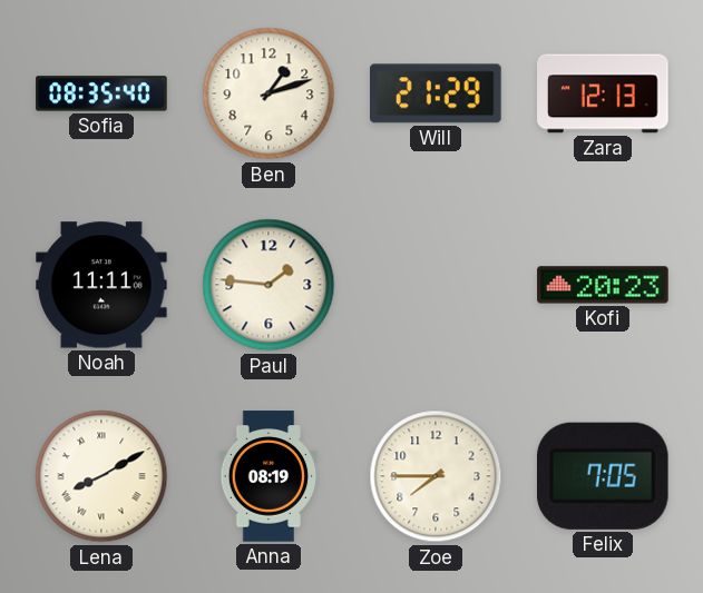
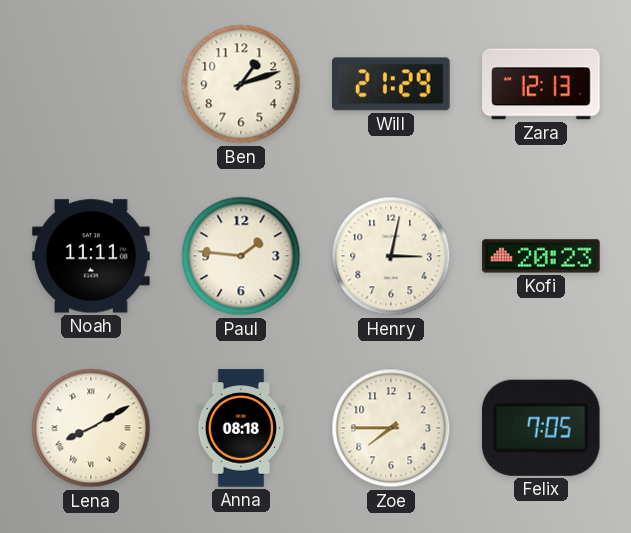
Sofia: 08:35 -> none
Henry: none -> 3:02
Anna: 08:19 -> 08:18
